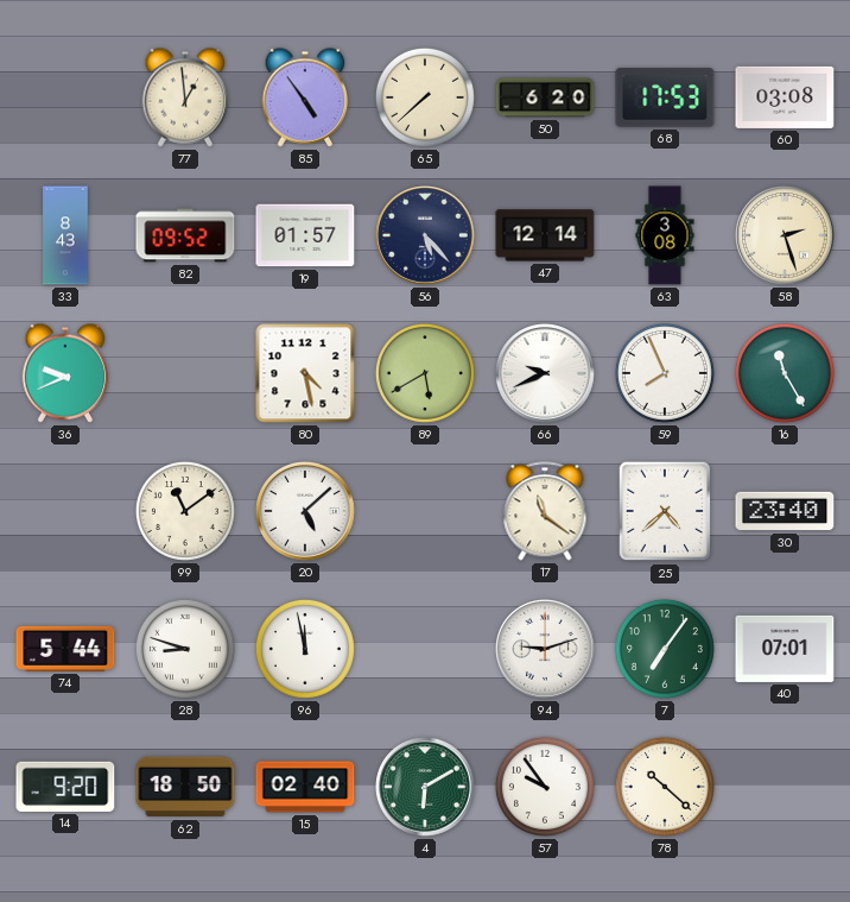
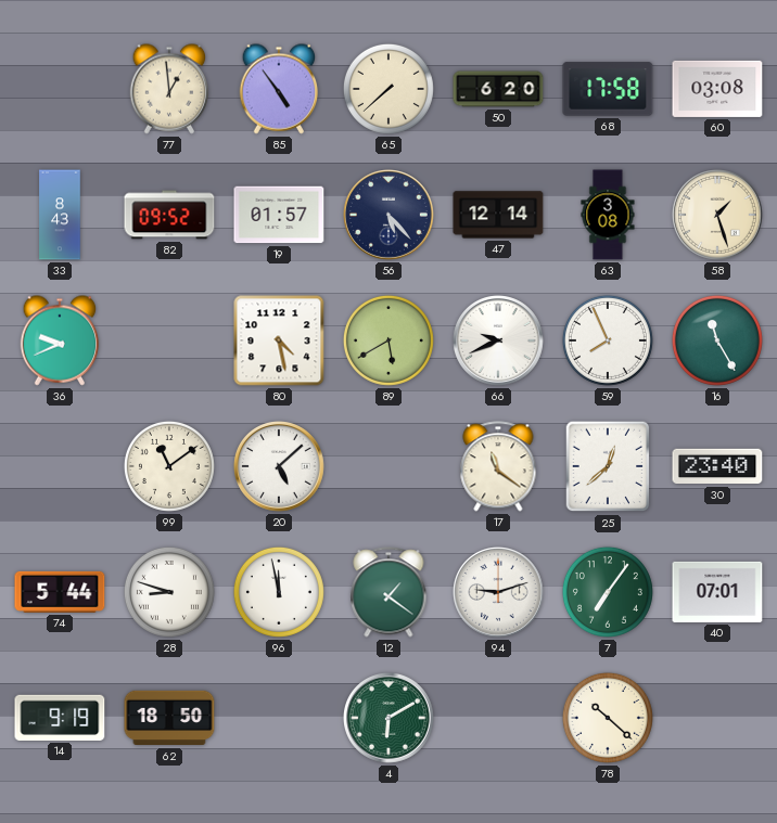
68: 17:53 -> 17:58
58: 2:27 -> 1:27
25: 4:38 -> 12:38
12: none -> 1:21
14: 9:20 -> 9:19
15: 02:40 -> none
57: 9:54 -> none
